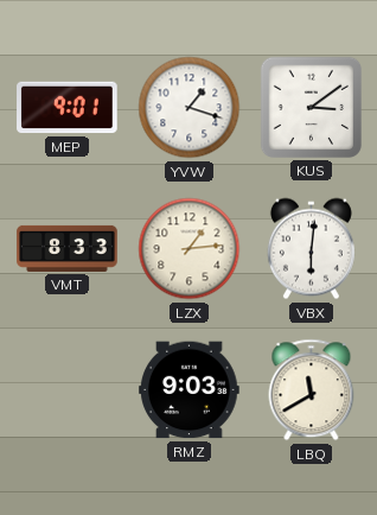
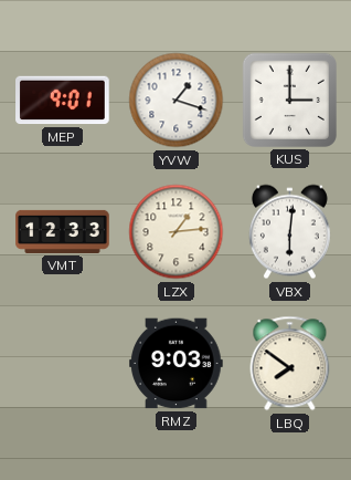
KUS: 3:09 -> 3:00
VMT: 8:33 -> 12:33
LBQ: 11:40 -> 7:51
